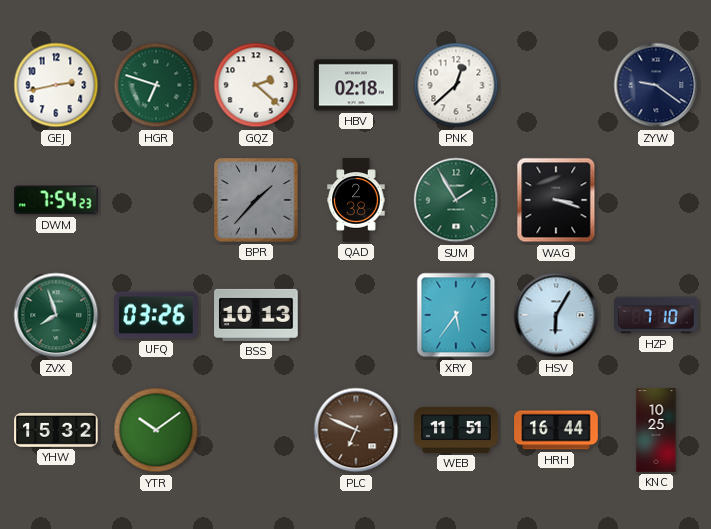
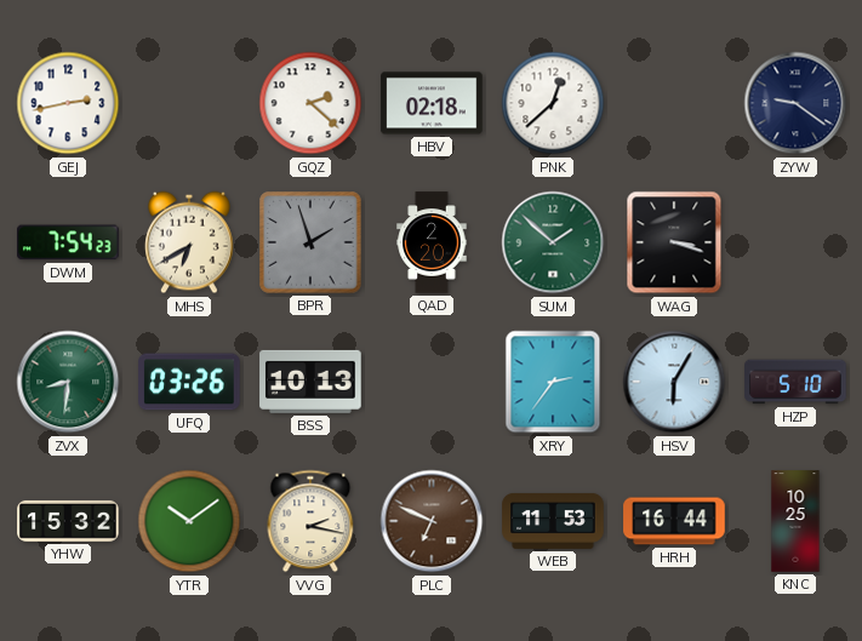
HGR: 6:48 -> none
MHS: none -> 6:40
BPR: 1:37 -> 1:57
QAD: 2:38 -> 2:20
SUM: 1:55 -> 1:52
ZVX: 7:57 -> 8:31
XRY: 5:36 -> 2:36
HZP: 7:10 -> 5:10
VVG: none -> 2:17
WEB: 11:51 -> 11:53
